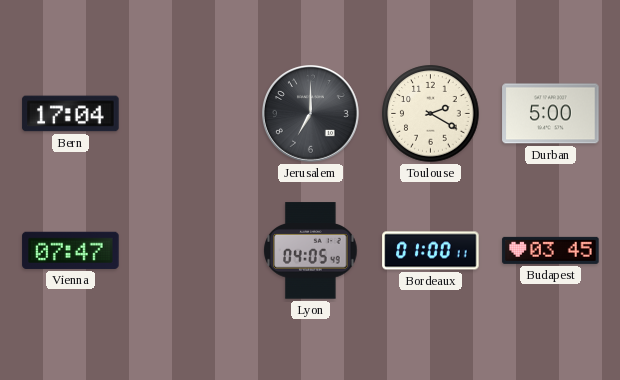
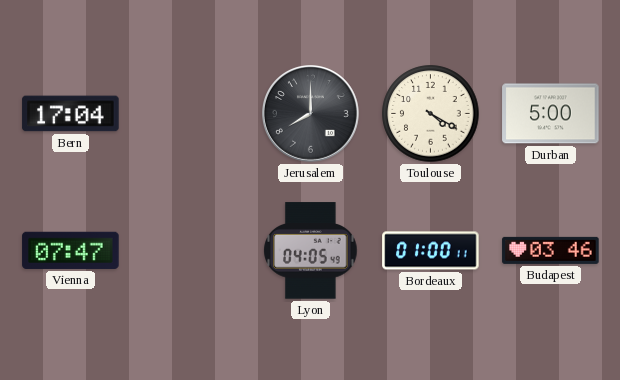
Jerusalem: 7:00 -> 8:00
Toulouse: 2:20 -> 4:20
Budapest: 03:45 -> 03:46
